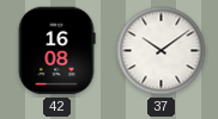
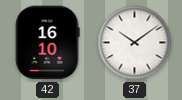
42: 16:08 -> 16:10
